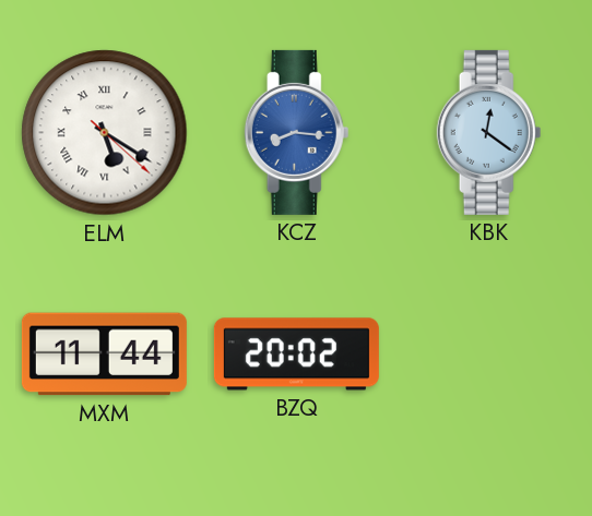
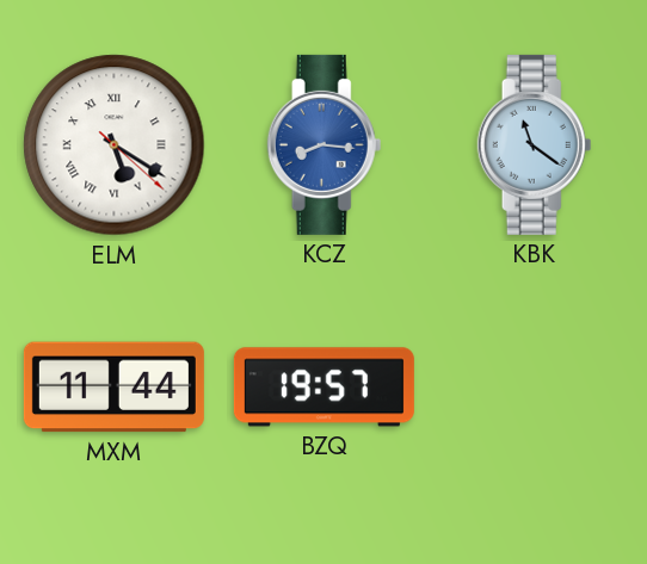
KBK: 12:21 -> 11:21
BZQ: 20:02 -> 19:57
